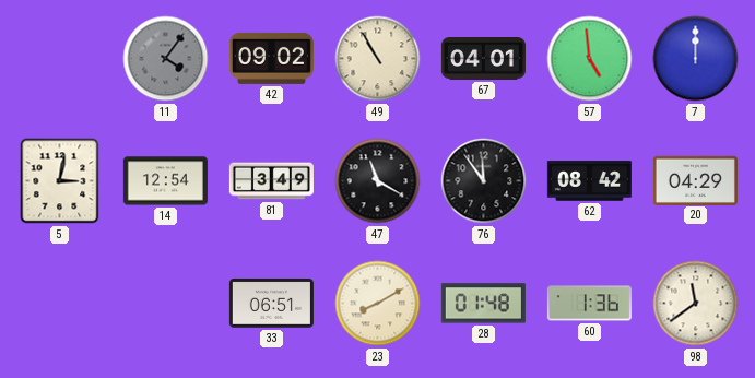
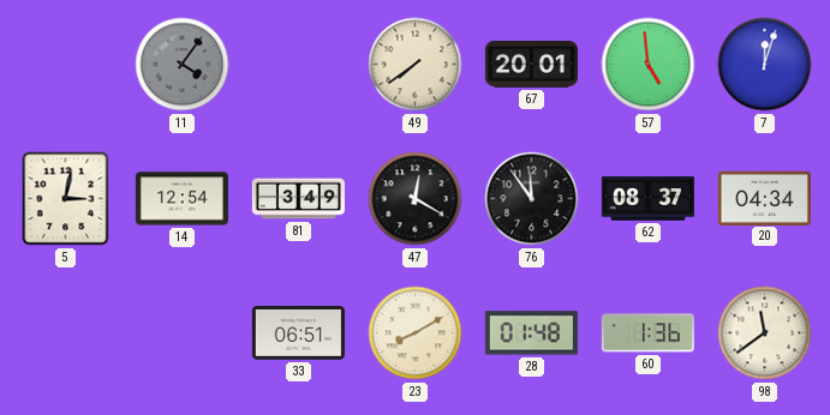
42: 09:02 -> none
49: 10:55 -> 7:39
67: 04:01 -> 20:01
7: 12:00 -> 12:03
47: 11:20 -> 12:20
62: 08:42 -> 08:37
20: 04:29 -> 04:34
